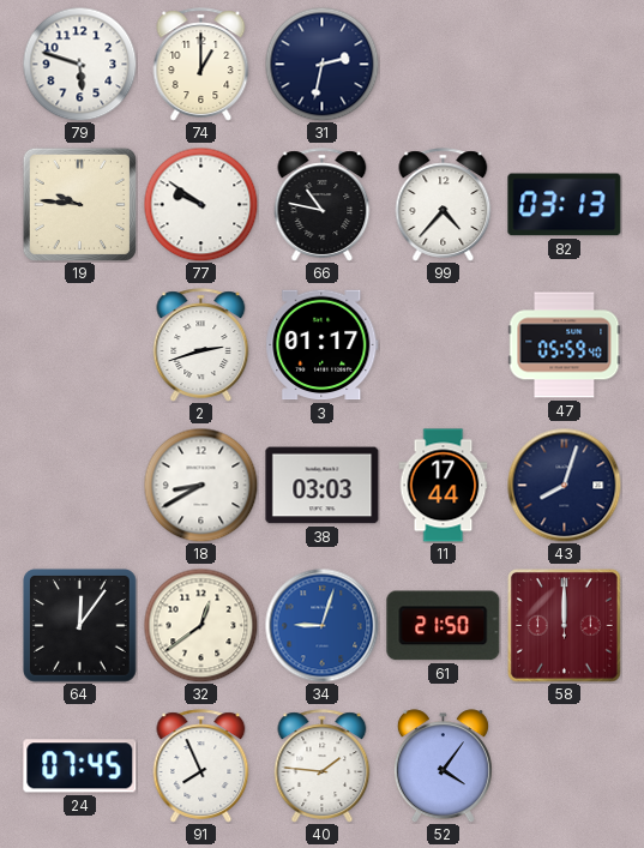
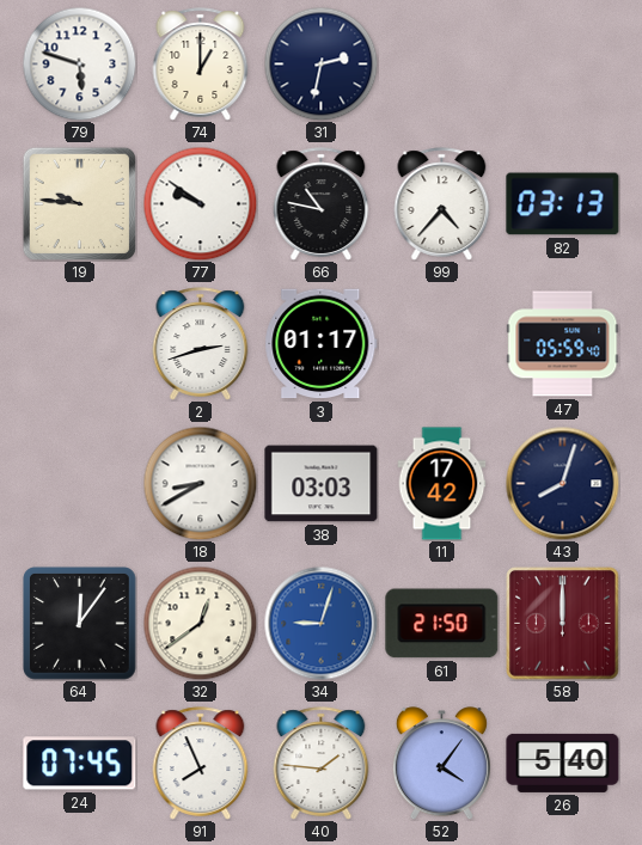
11: 17:44 -> 17:42
26: none -> 5:40
